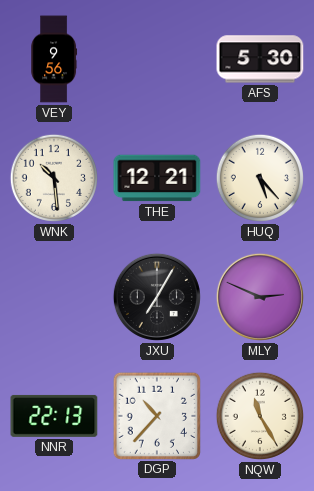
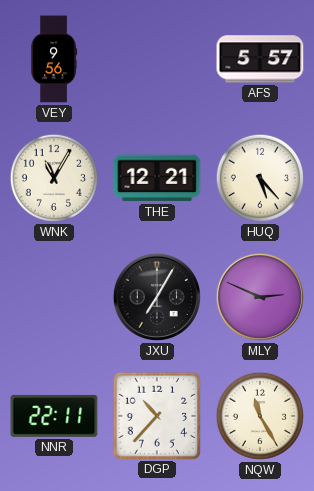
AFS: 5:30 -> 5:57
WNK: 10:29 -> 11:05
NNR: 22:13 -> 22:11
